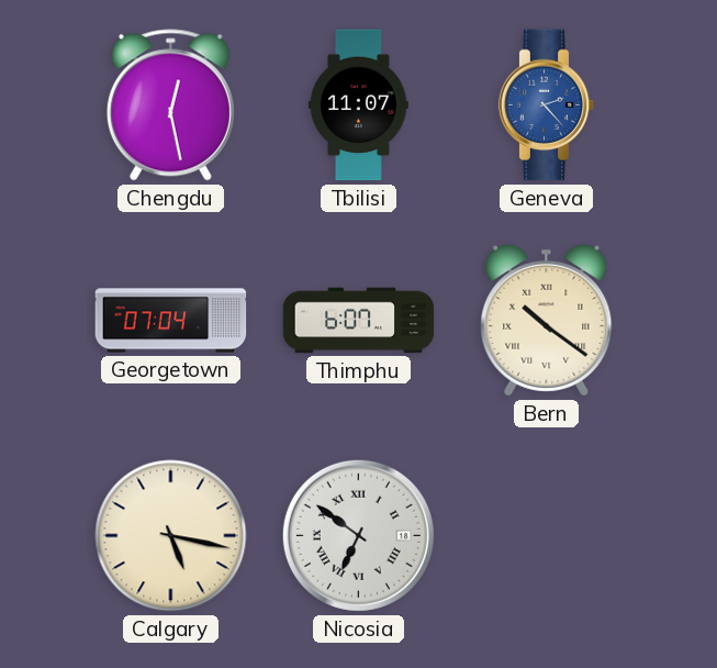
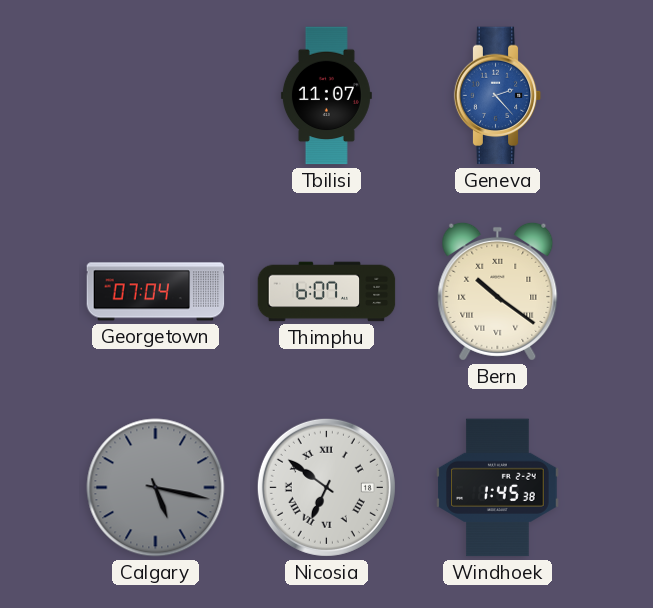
Chengdu: 12:28 -> none
Calgary dial: cream -> grey
Windhoek: none -> 1:45
